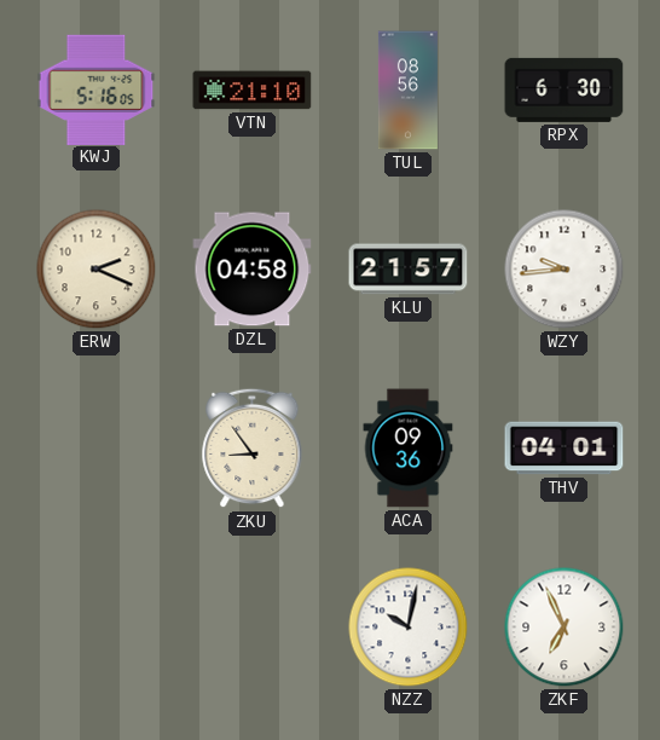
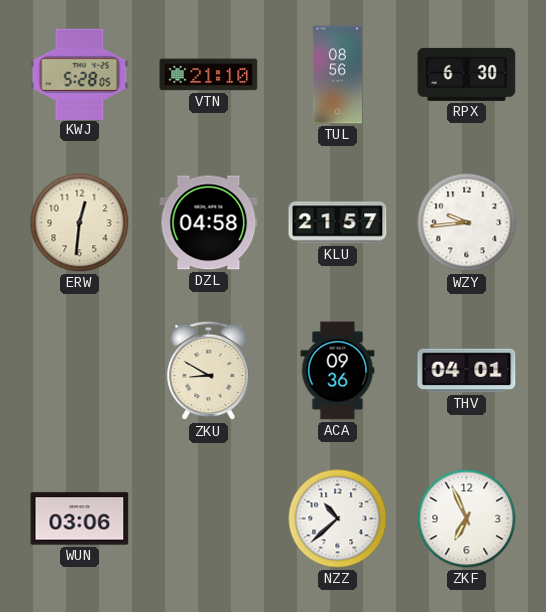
KWJ: 5:16 -> 5:28
ERW: 2:19 -> 12:31
ZKU: 8:54 -> 8:50
WUN: none -> 03:06
NZZ: 10:02 -> 10:38
